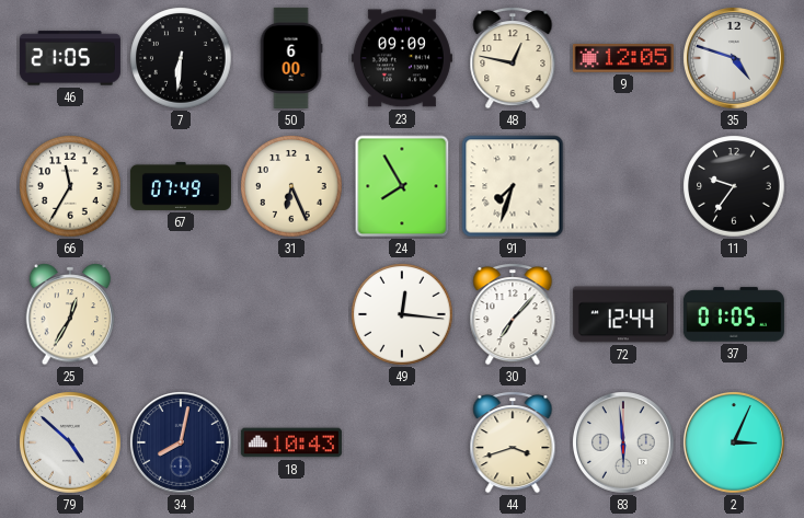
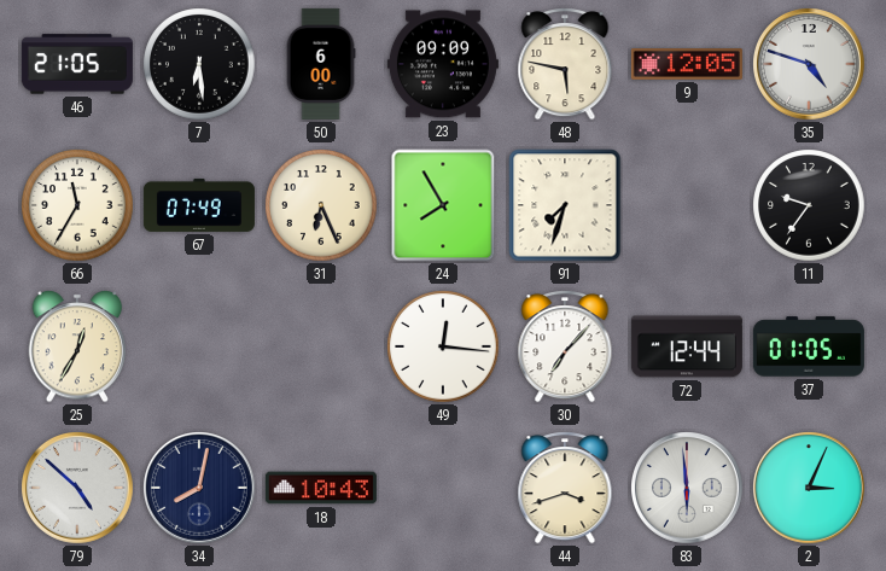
7: 6:31 -> 6:29
48: 12:47 -> 5:47
